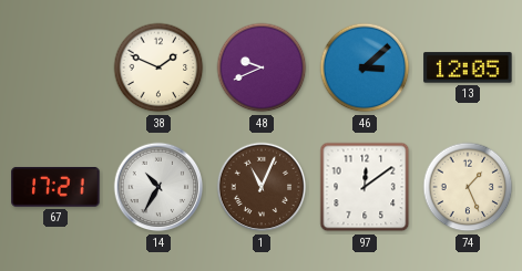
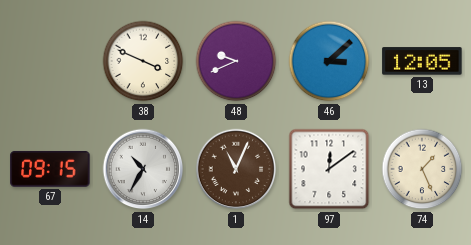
38: 1:49 -> 3:49
67: 17:21 -> 09:15
